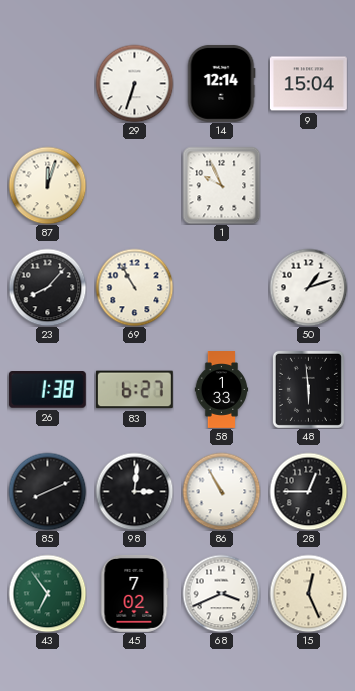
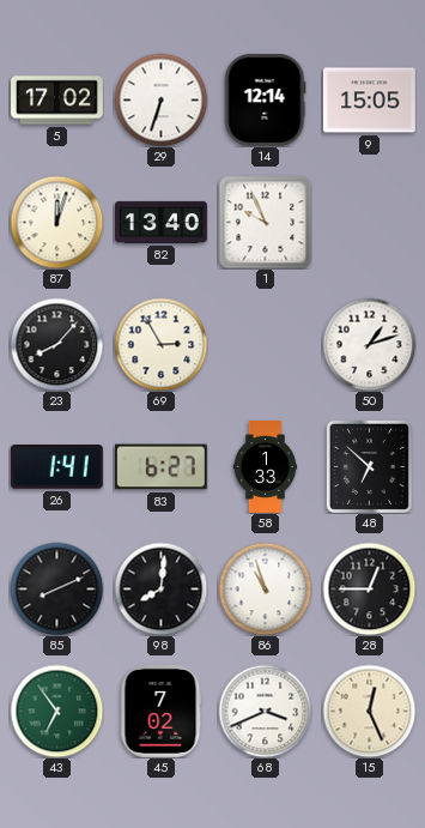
5: none -> 17:02
9: 15:04 -> 15:05
82: none -> 13:40
69: 10:55 -> 2:55
26: 1:38 -> 1:41
48: 5:59 -> 6:52
98: 3:01 -> 8:01
86: 10:55 -> 10:57
